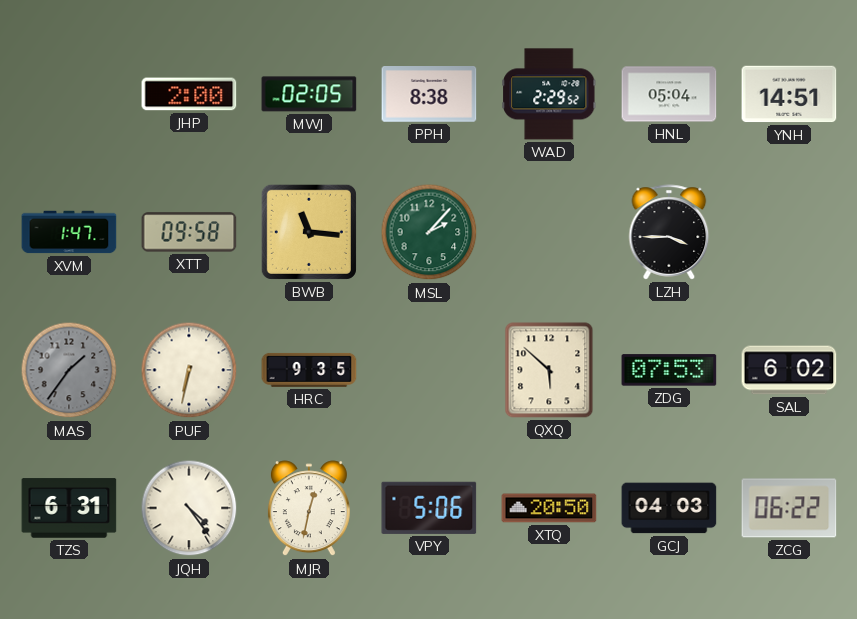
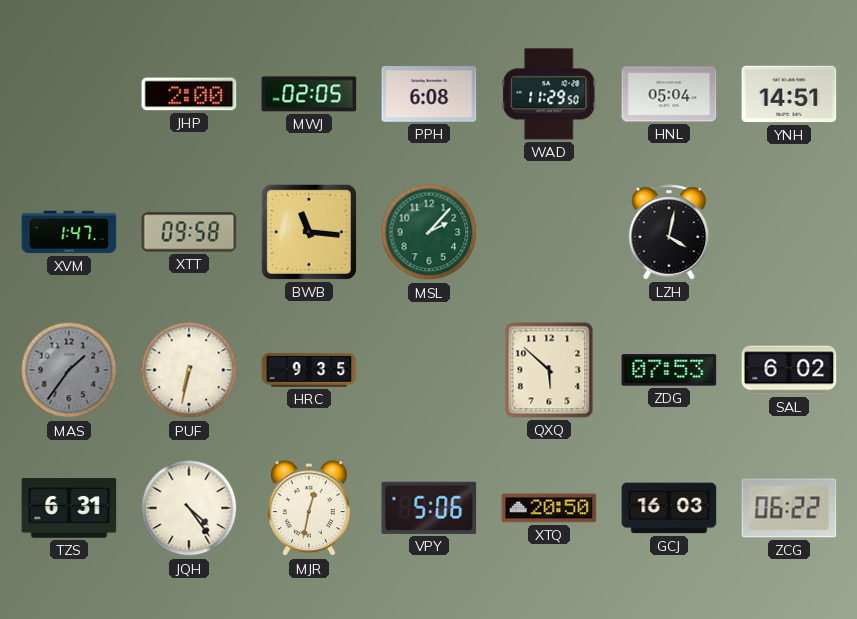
PPH: 8:38 -> 6:08
WAD: 2:29 -> 11:29
LZH: 3:45 -> 4:02
GCJ: 04:03 -> 16:03
